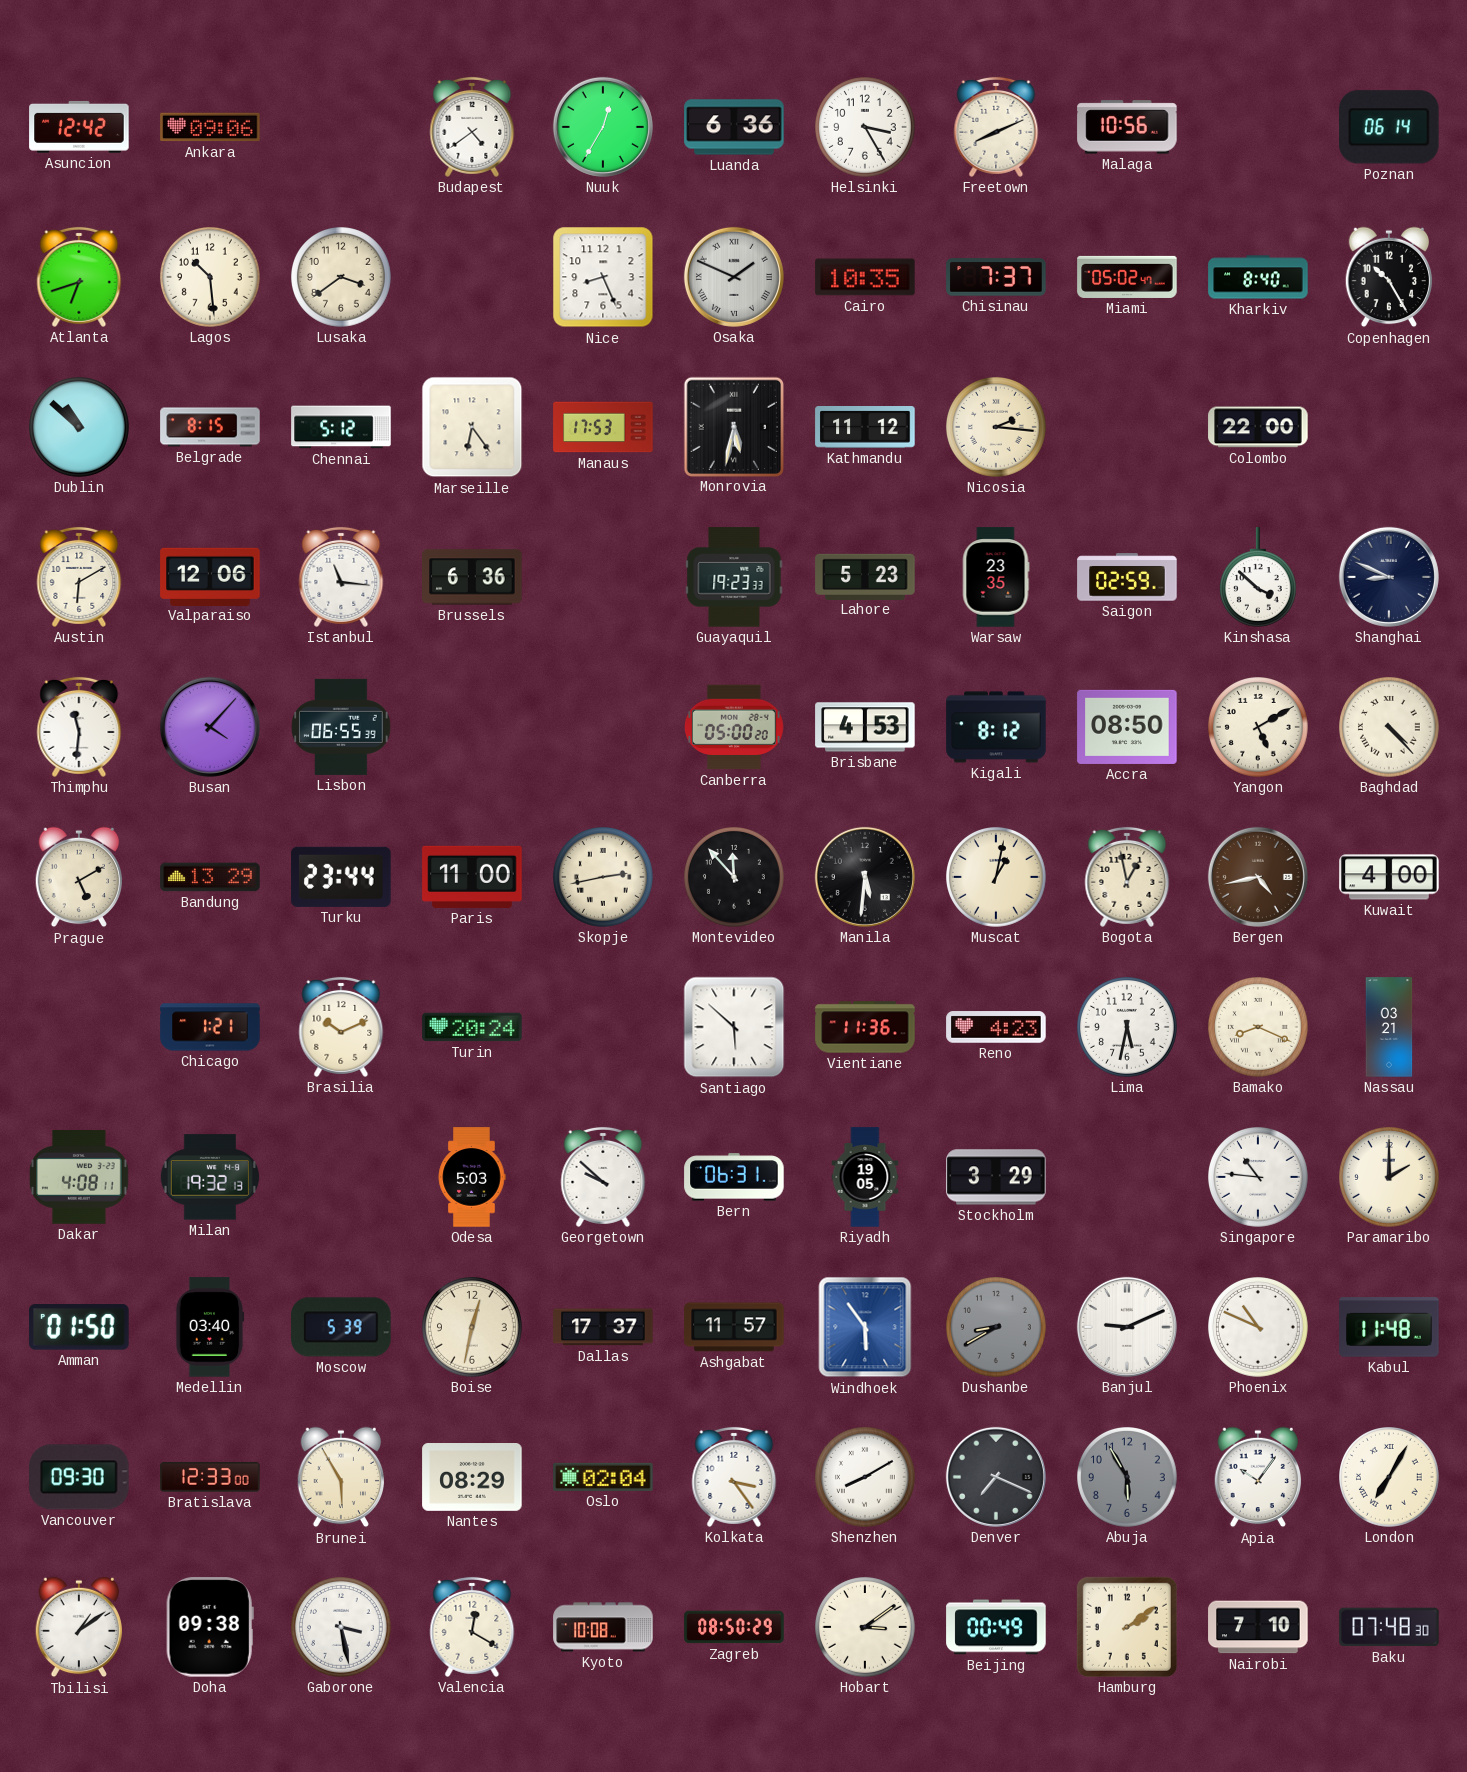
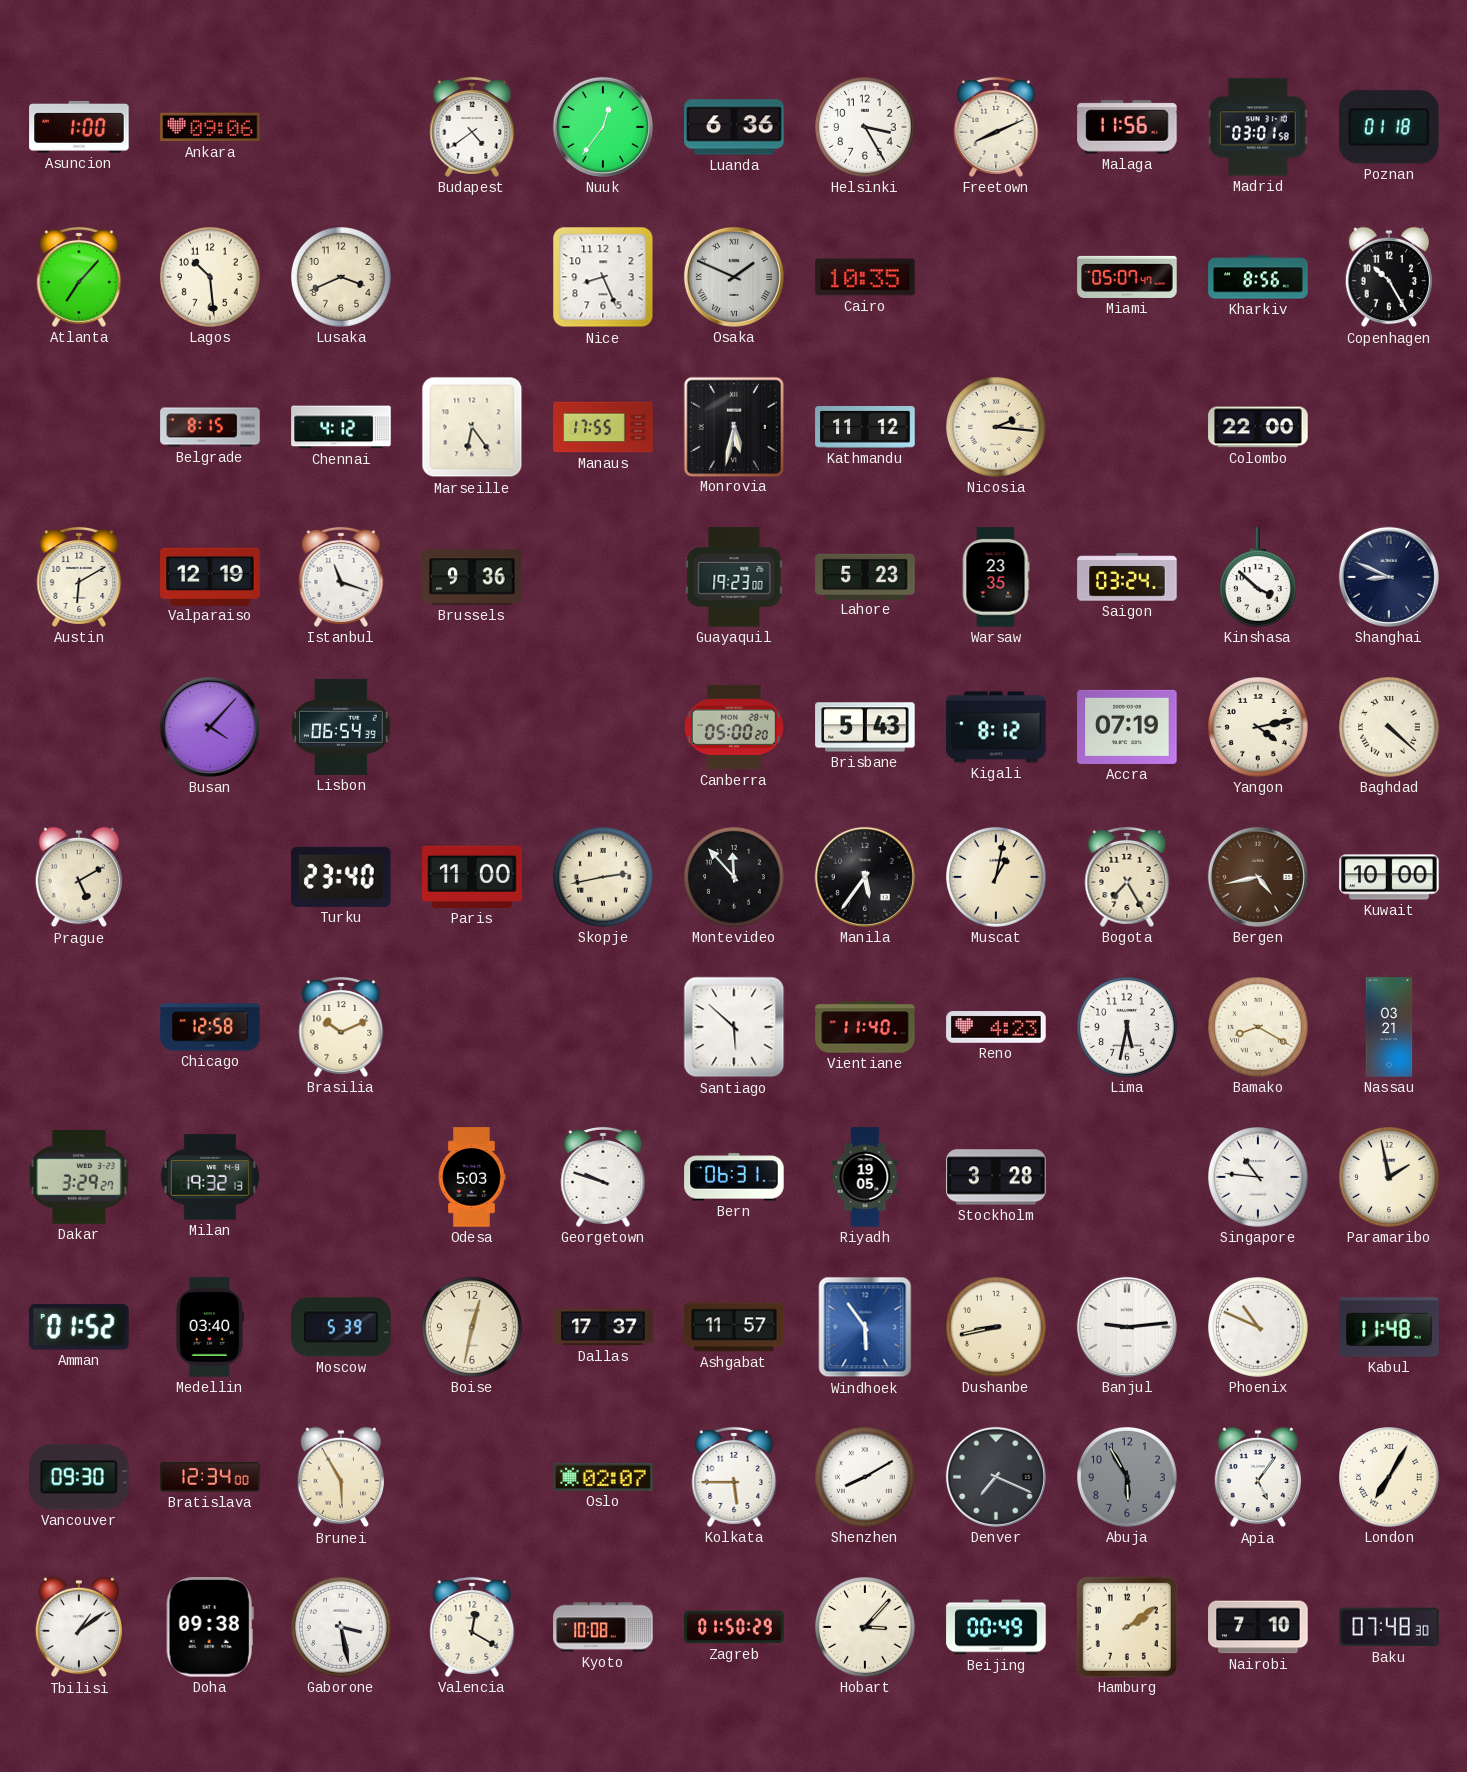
Asuncion: 12:42 -> 1:00
Nuuk: 12:35 -> 12:36
Malaga: 10:56 -> 11:56
Madrid: none -> 03:01
Poznan: 06:14 -> 01:18
Atlanta: 6:42 -> 7:07
Lusaka: 3:39 -> 3:41
Chisinau: 7:37 -> none
Miami: 05:02 -> 05:07
Kharkiv: 8:40 -> 8:56
Dublin: 10:52 -> none
Chennai: 5:12 -> 4:12
Manaus: 17:53 -> 17:55
Valparaiso: 12:06 -> 12:19
Istanbul: 11:16 -> 11:18
Brussels: 6:36 -> 9:36
Guayaquil: 19:23:33 -> 19:23:00
Saigon: 02:59 -> 03:24
Thimphu: 11:31 -> none
Lisbon: 06:55 -> 06:54
Brisbane: 4:53 -> 5:43
Accra: 08:50 -> 07:19
Yangon: 5:10 -> 4:13
Baghdad: 4:23 -> 4:22
Bandung: 13:29 -> none
Turku: 23:44 -> 23:40
Manila: 5:31 -> 5:36
Bogota: 12:58 -> 7:25
Kuwait: 4:00 -> 10:00
Chicago: 1:21 -> 12:58
Turin: 20:24 -> none
Vientiane: 11:36 -> 11:40
Bamako: 8:19 -> 8:20
Dakar: 4:08 -> 3:29
Georgetown: 9:52 -> 9:48
Stockholm: 3:29 -> 3:28
Paramaribo: 2:00 -> 1:58
Amman: 01:50 -> 01:52
Dushanbe: 8:40 -> 8:43
Dushanbe dial: grey -> cream
Banjul: 9:11 -> 9:14
Bratislava: 12:33 -> 12:34
Nantes: 08:29 -> none
Oslo: 02:04 -> 02:07
Kolkata: 3:24 -> 5:45
Apia: 10:06 -> 5:06
Zagreb: 08:50 -> 01:50
Hobart: 3:09 -> 3:07
